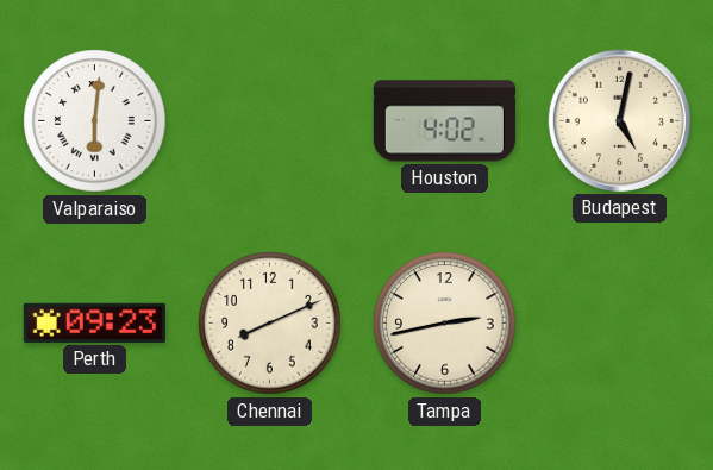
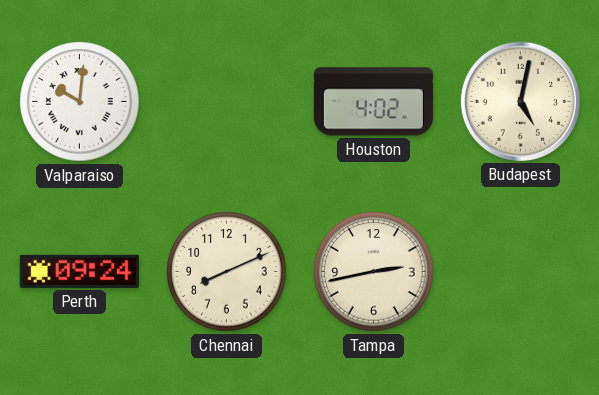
Valparaiso: 6:01 -> 10:01
Perth: 09:23 -> 09:24
